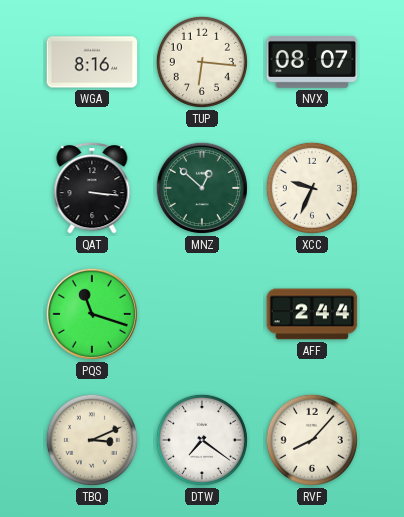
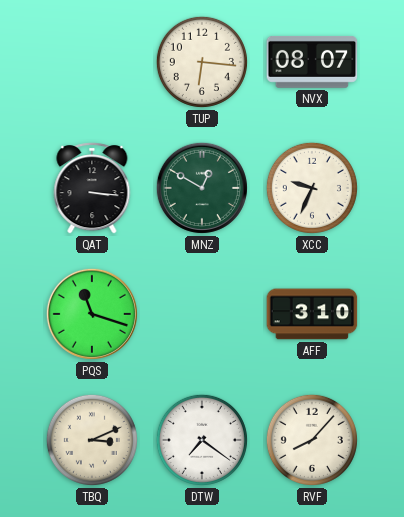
WGA: 8:16 -> none
MNZ: 12:52 -> 12:50
AFF: 2:44 -> 3:10
